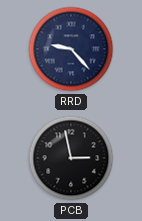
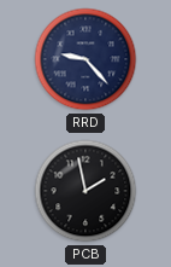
PCB: 2:58 -> 1:58
